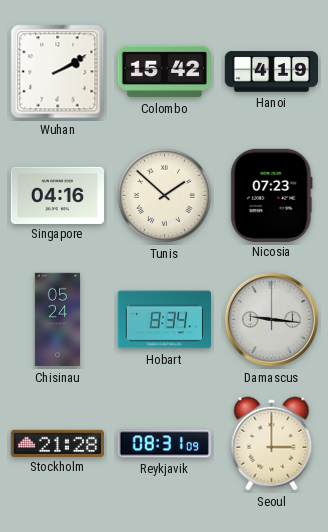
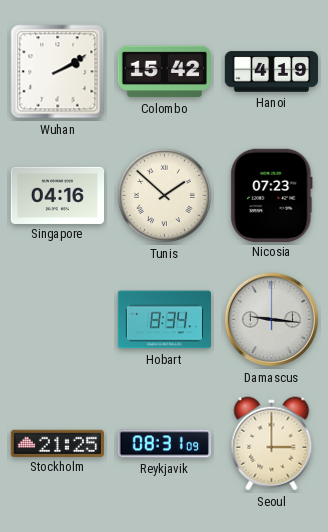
Chisinau: 05:24 -> none
Stockholm: 21:28 -> 21:25
